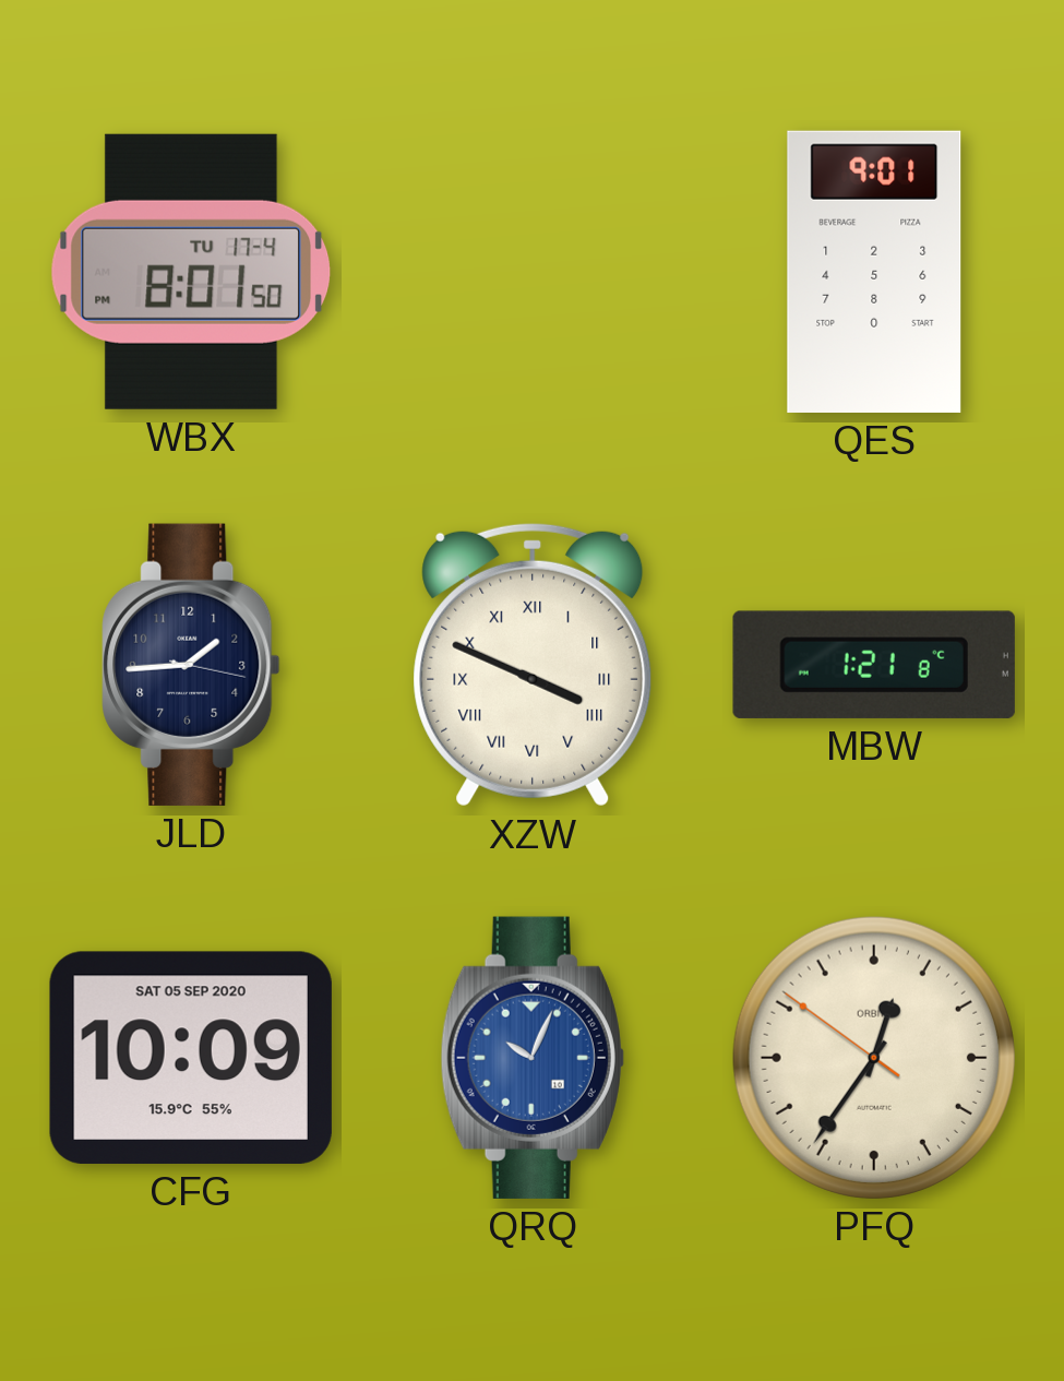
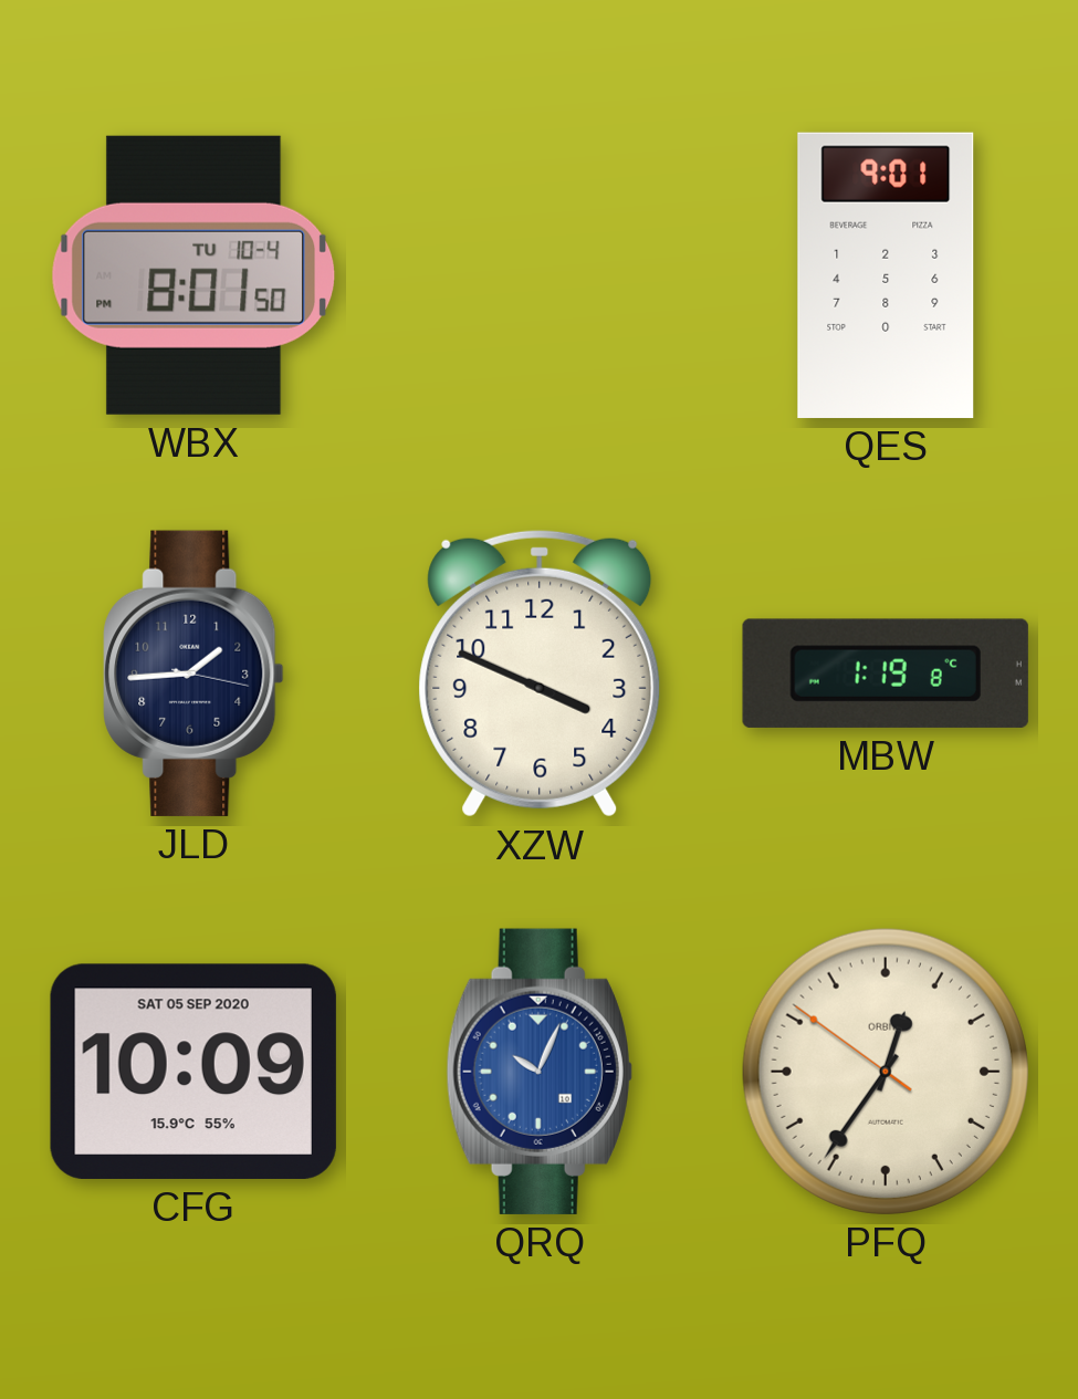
WBX date: TU 17-4 -> TU 10-4
XZW numerals: Roman -> Arabic
MBW: 1:21 -> 1:19
